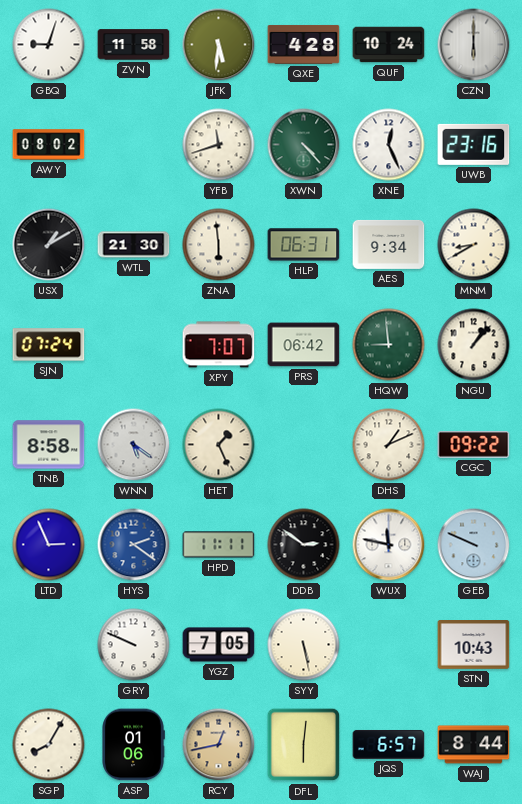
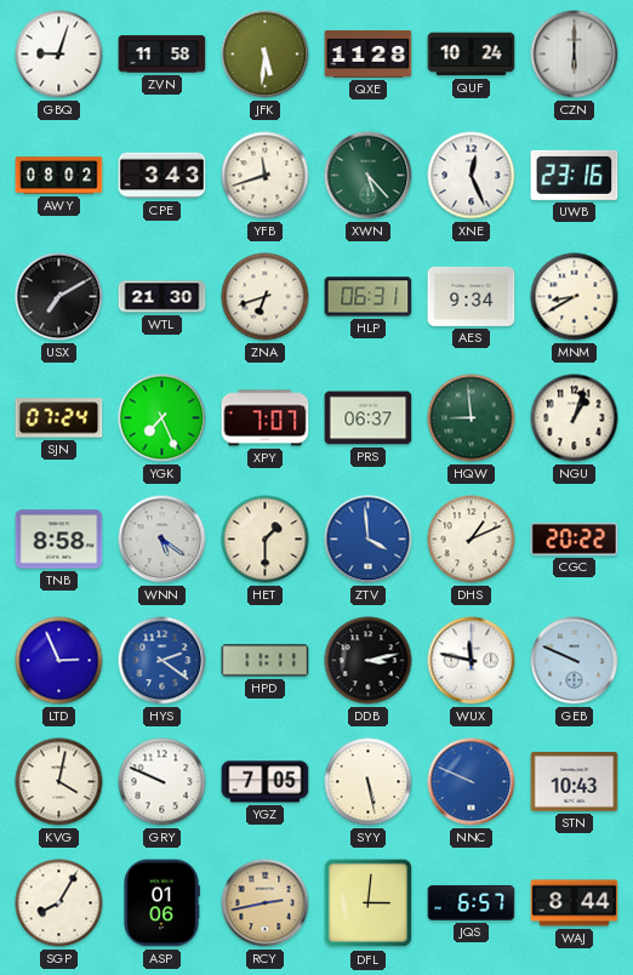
QXE: 4:28 -> 11:28
CPE: none -> 3:43
XWN: 4:23 -> 5:23
USX: 1:10 -> 7:10
ZNA: 5:59 -> 6:42
YGK: none -> 7:26
PRS: 06:42 -> 06:37
NGU: 1:07 -> 1:03
HET: 1:26 -> 1:30
ZTV: none -> 3:59
CGC: 09:22 -> 20:22
DDB: 2:51 -> 3:13
KVG: none -> 4:02
NNC: none -> 9:49
RCY: 12:43 -> 2:43
DFL: 6:01 -> 3:01
